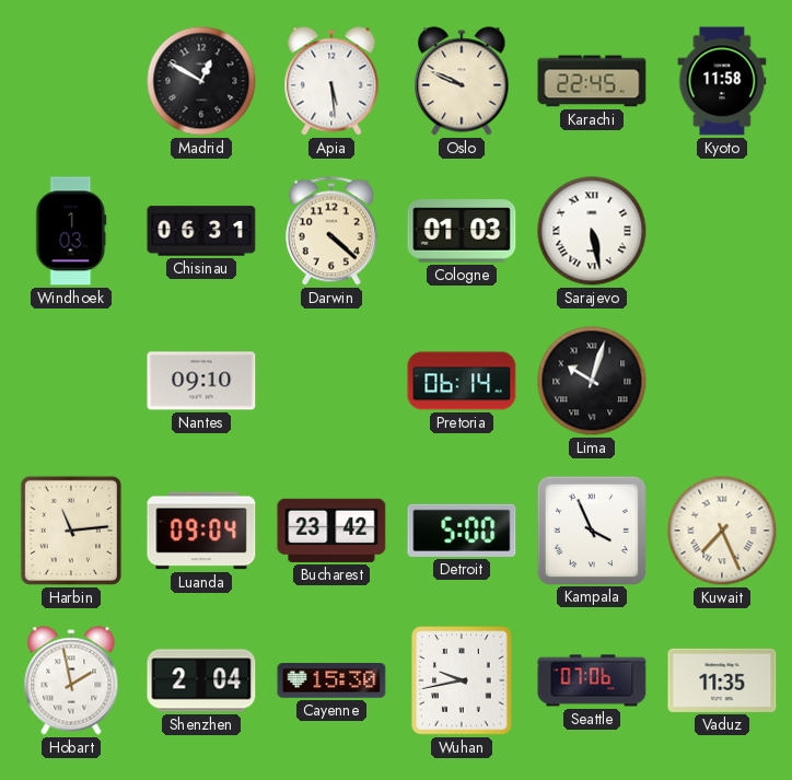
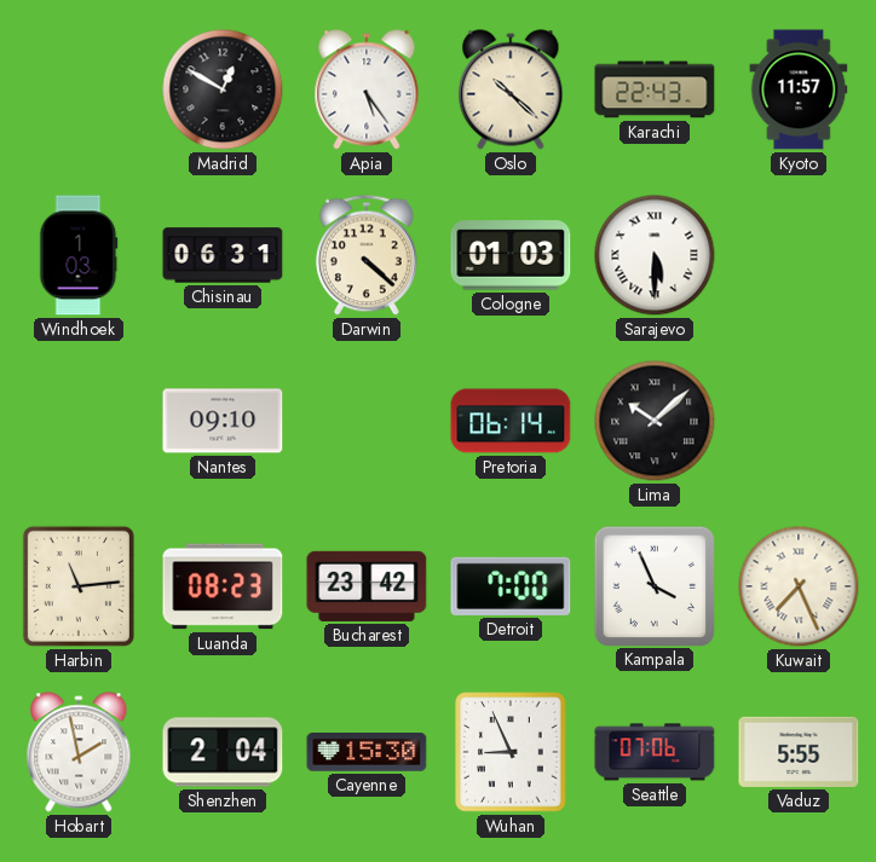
Apia: 5:29 -> 5:24
Oslo: 9:49 -> 10:22
Karachi: 22:45 -> 22:43
Kyoto: 11:58 -> 11:57
Sarajevo: 5:28 -> 5:30
Lima: 10:03 -> 10:08
Luanda: 09:04 -> 08:23
Detroit: 5:00 -> 7:00
Wuhan: 9:43 -> 8:56
Vaduz: 11:35 -> 5:55
